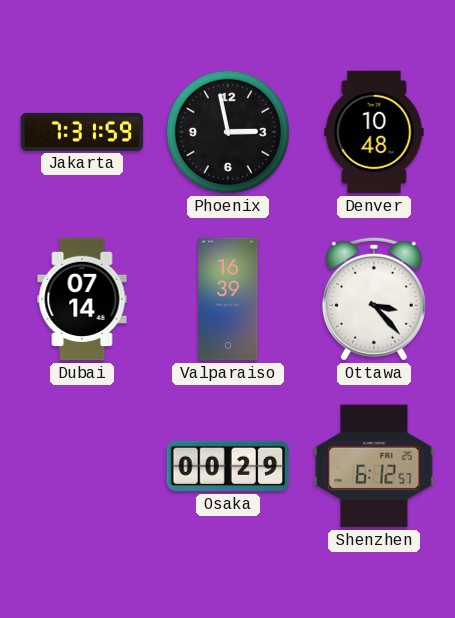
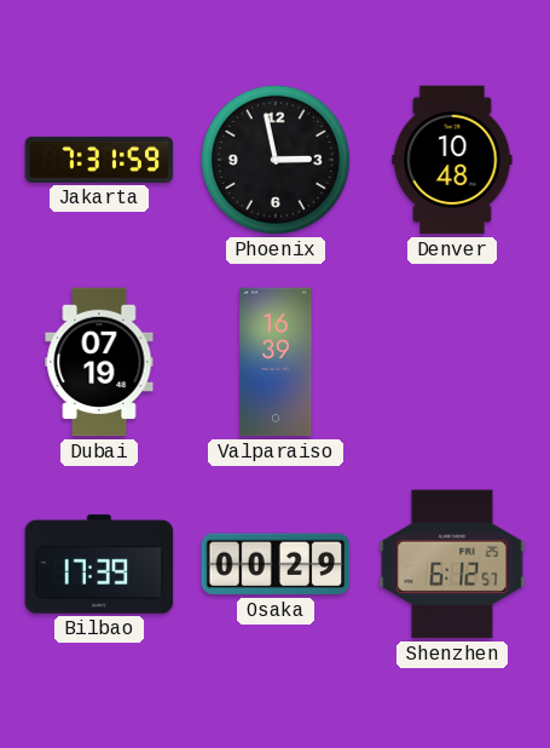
Dubai: 07:14 -> 07:19
Ottawa: 3:23 -> none
Bilbao: none -> 17:39
